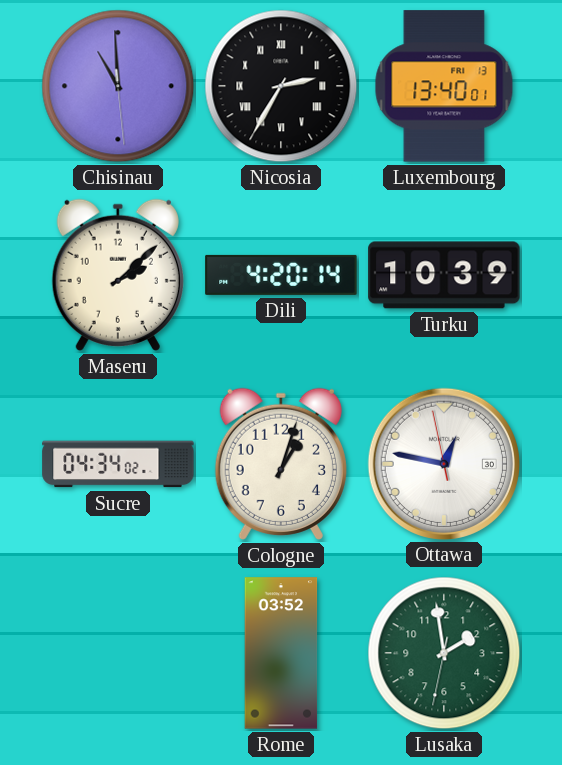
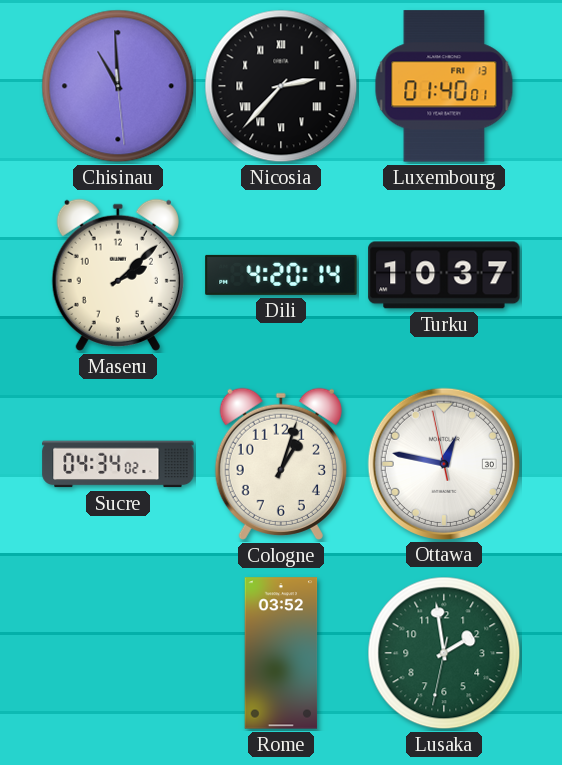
Nicosia: 2:35 -> 2:37
Luxembourg: 13:40 -> 01:40
Turku: 10:39 -> 10:37
